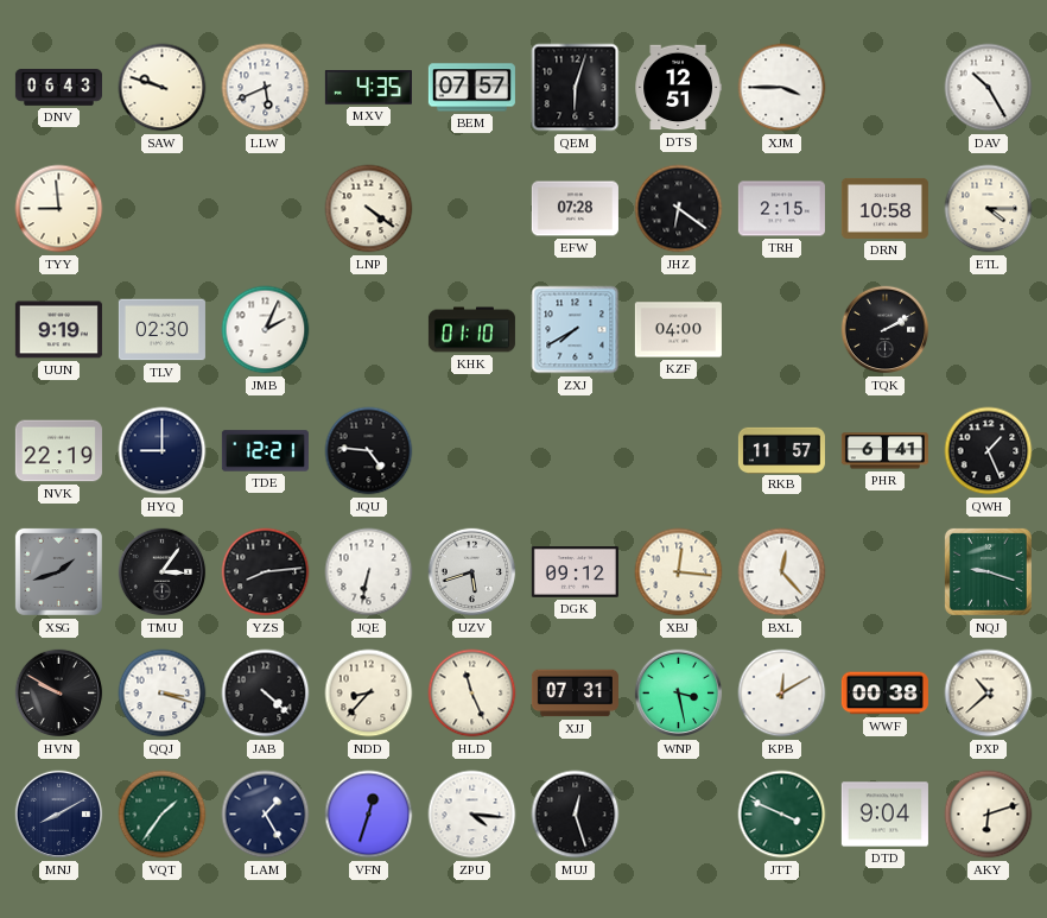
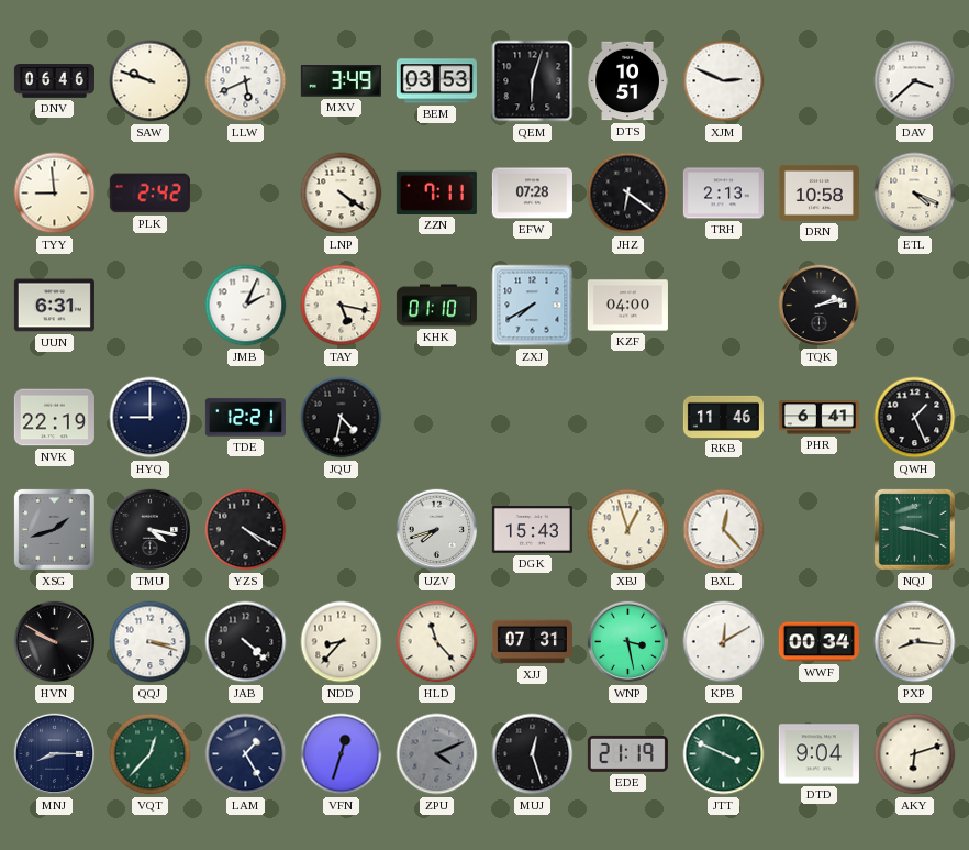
DNV: 06:43 -> 06:46
MXV: 4:35 -> 3:49
BEM: 07:57 -> 03:53
DTS: 12:51 -> 10:51
XJM: 3:45 -> 2:49
DAV: 10:25 -> 3:38
PLK: none -> 2:42
ZZN: none -> 7:11
TRH: 2:15 -> 2:13
ETL: 4:15 -> 4:19
UUN: 9:19 -> 6:31
TLV: 02:30 -> none
TAY: none -> 5:17
TQK: 2:10 -> 2:13
JQU: 4:46 -> 4:32
RKB: 11:57 -> 11:46
TMU: 3:06 -> 4:17
YZS: 8:14 -> 4:20
JQE: 6:32 -> none
UZV: 5:42 -> 7:42
DGK: 09:12 -> 15:43
XBJ: 12:16 -> 12:57
HLD: 11:26 -> 11:23
WWF: 00:38 -> 00:34
PXP: 10:38 -> 8:16
MNJ: 8:10 -> 8:15
VQT: 1:36 -> 12:37
ZPU: 4:16 -> 4:11
ZPU dial: white -> grey
EDE: none -> 21:19
